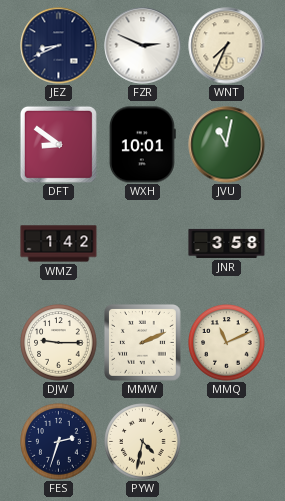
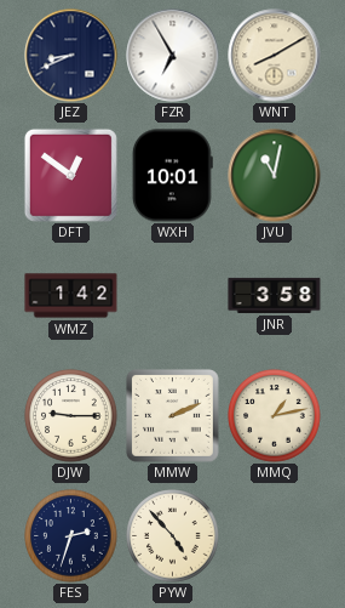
FZR: 2:49 -> 6:55
WNT: 7:34 -> 8:10
DFT: 8:51 -> 12:51
MMQ: 11:11 -> 1:13
PYW: 4:32 -> 4:53
